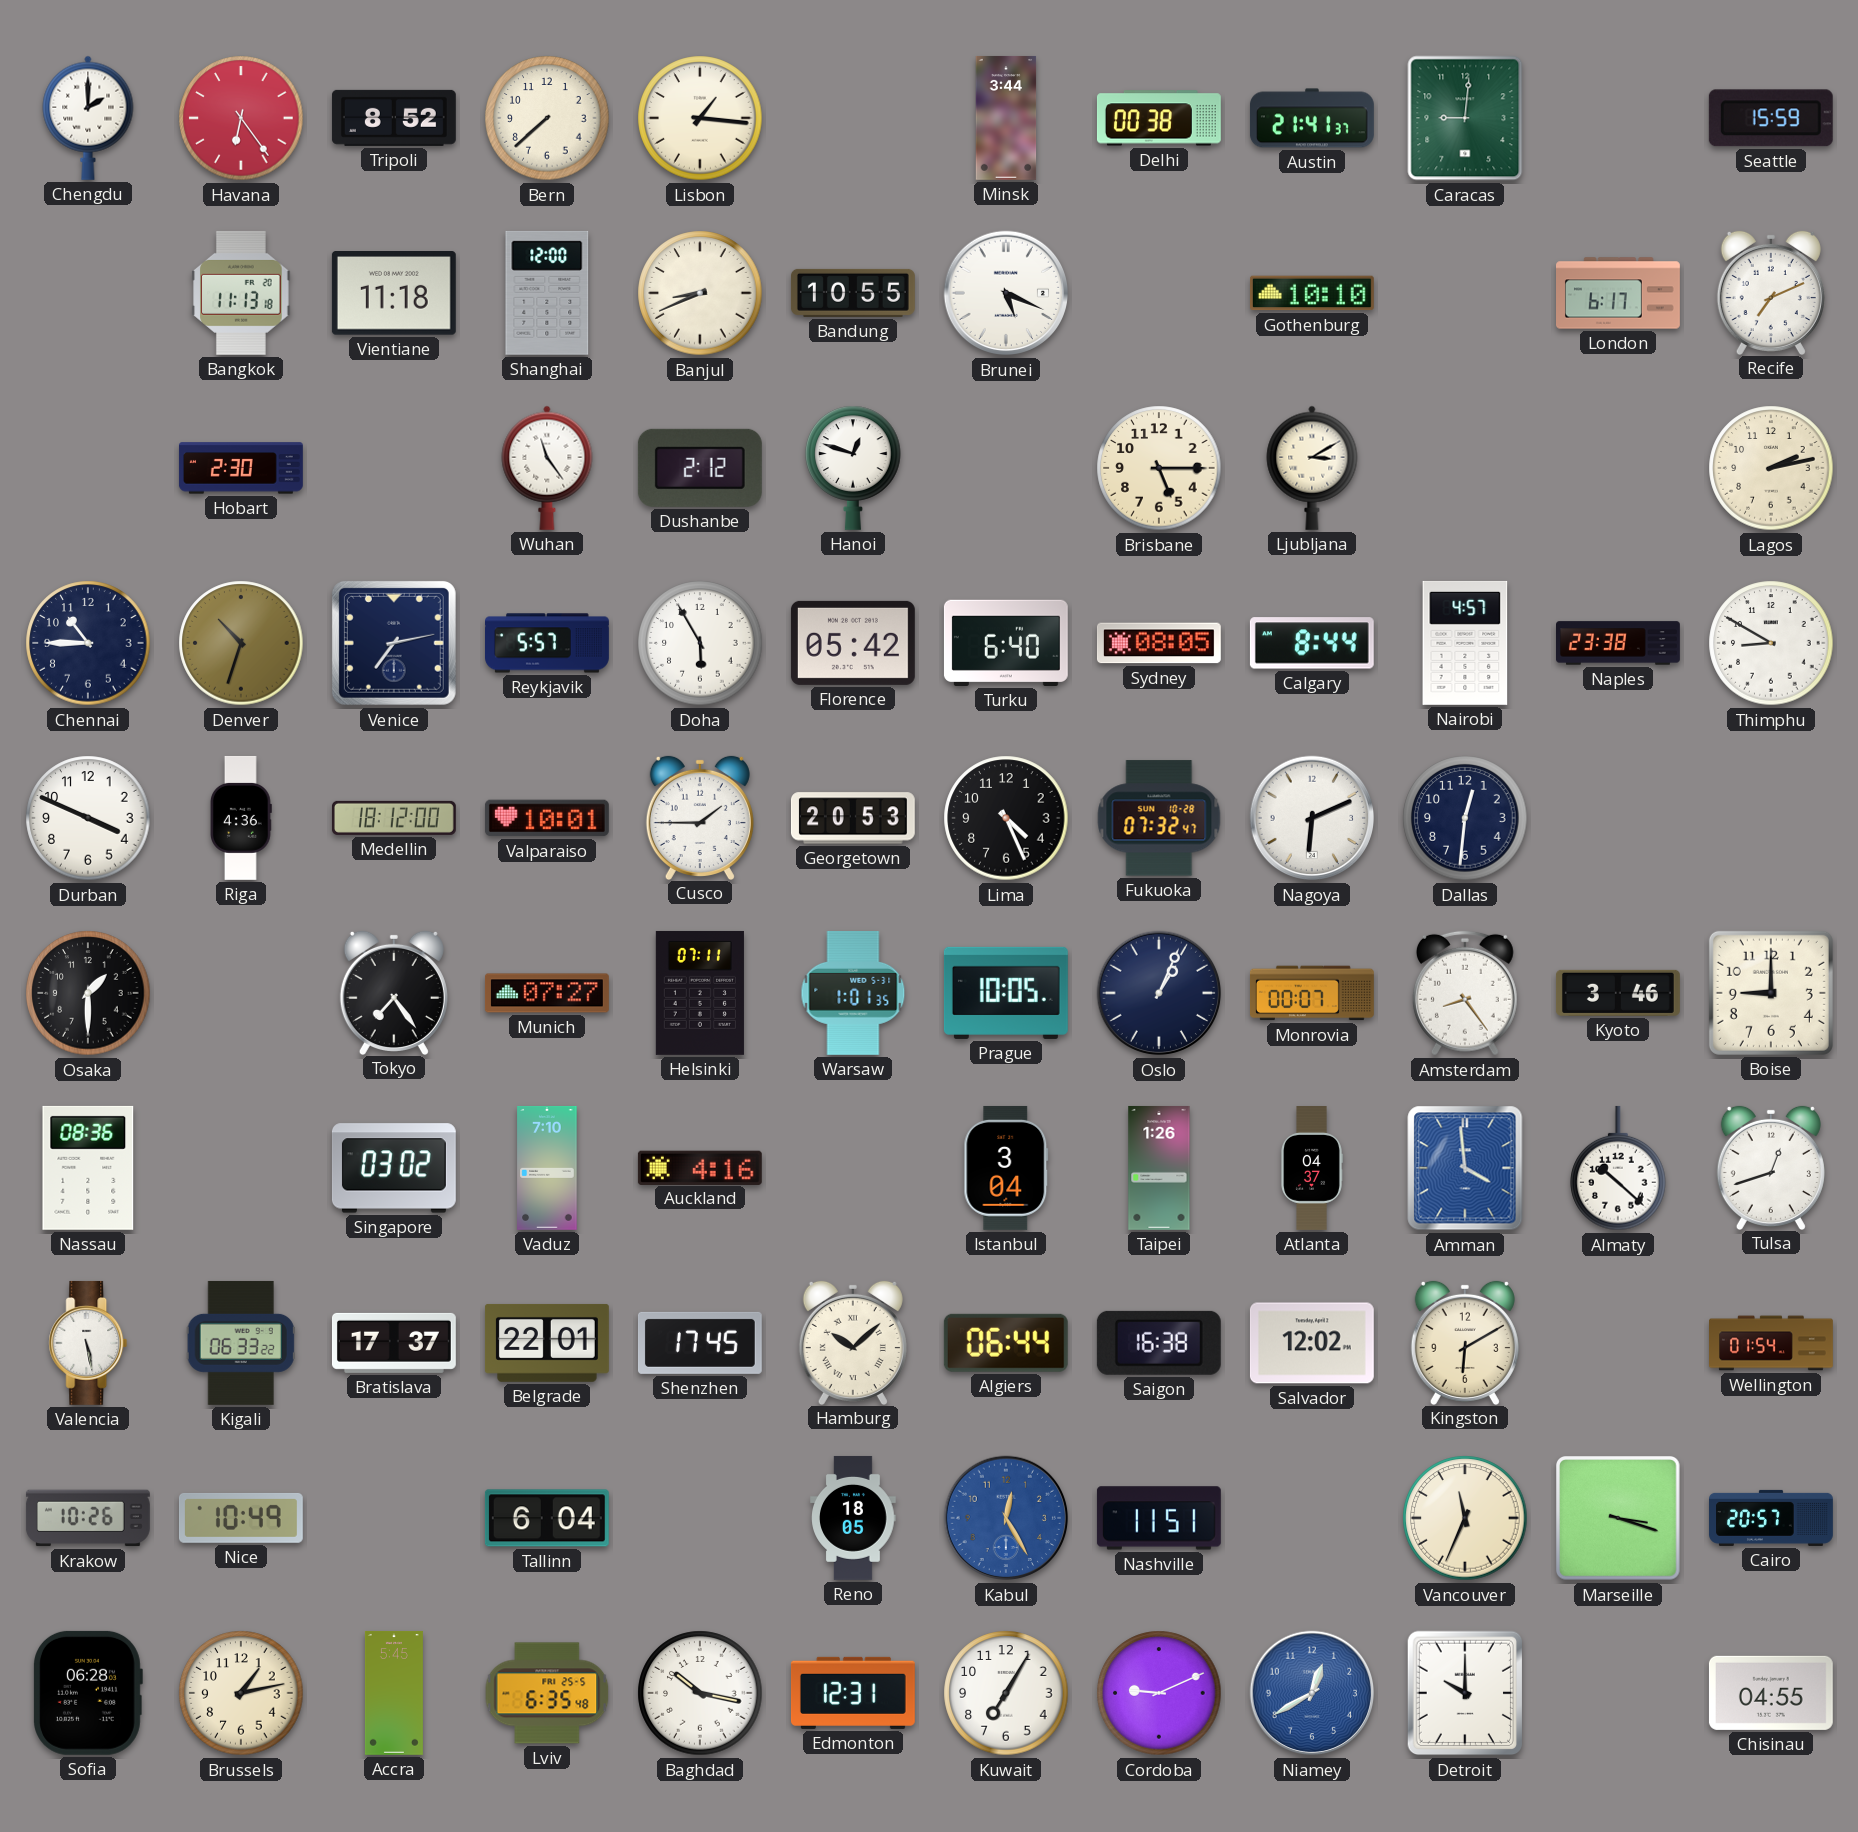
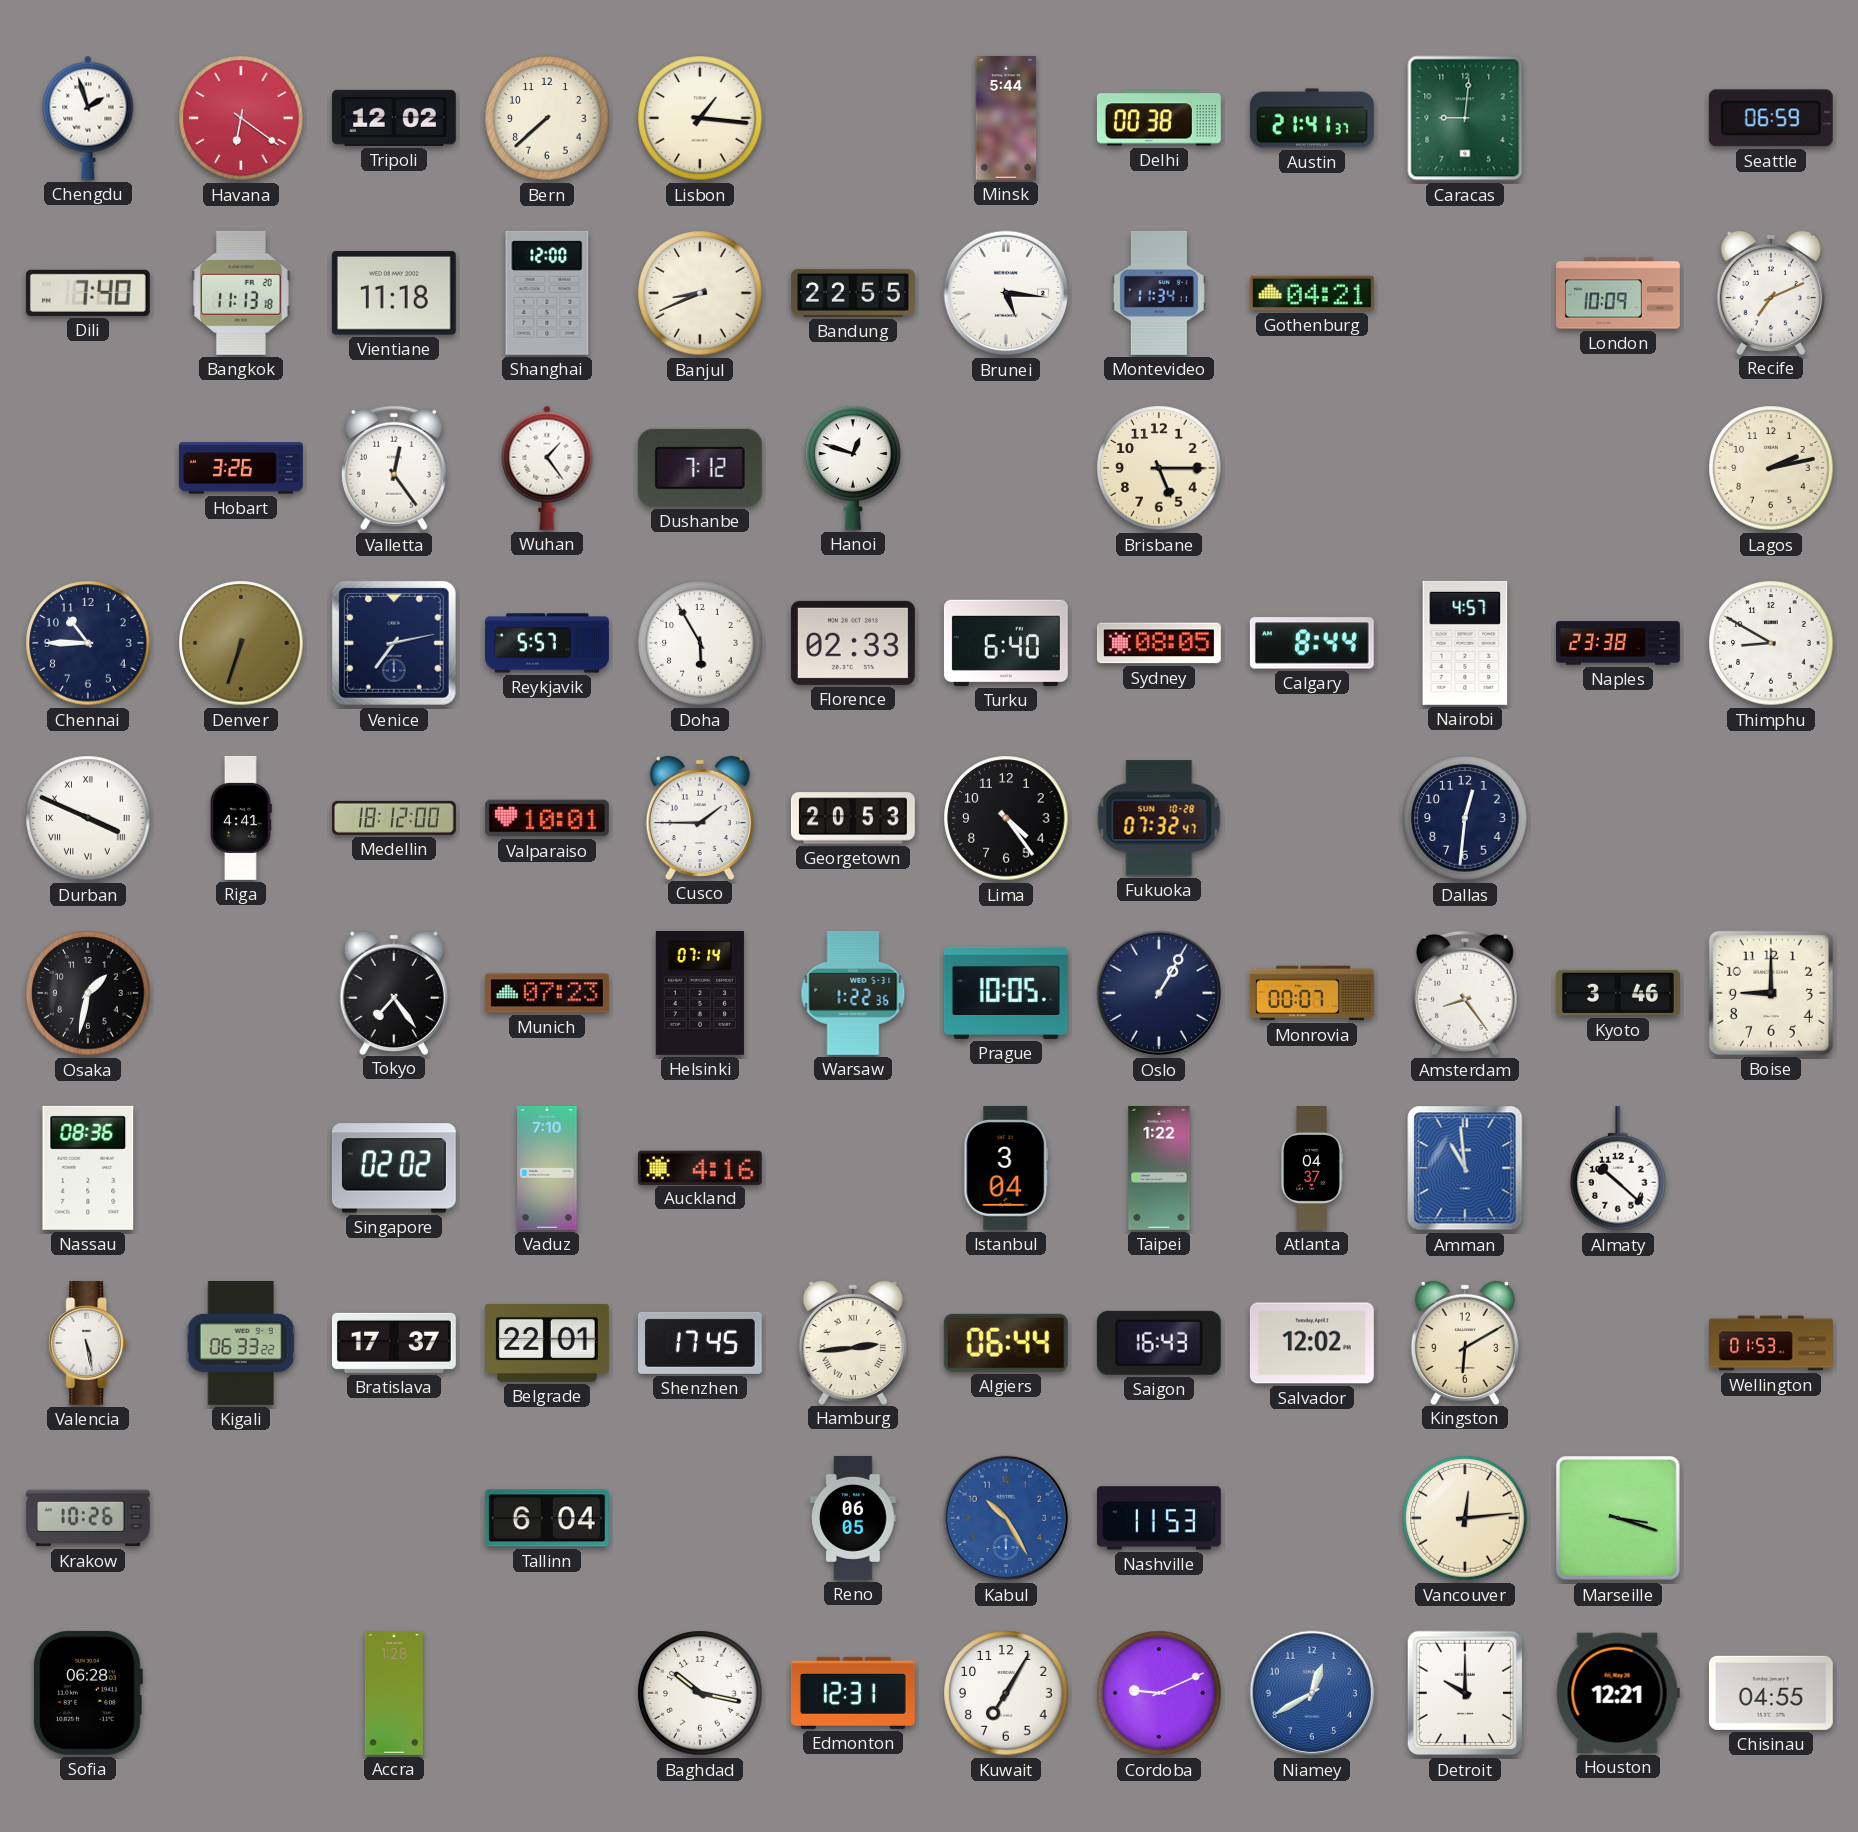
Chengdu: 2:00 -> 1:57
Havana: 6:24 -> 6:21
Tripoli: 8:52 -> 12:02
Minsk: 3:44 -> 5:44
Seattle: 15:59 -> 06:59
Dili: none -> 7:40
Bandung: 10:55 -> 22:55
Brunei: 5:19 -> 5:16
Montevideo: none -> 11:34
Gothenburg: 10:10 -> 04:21
London: 6:17 -> 10:09
Hobart: 2:30 -> 3:26
Valletta: none -> 12:24
Wuhan: 11:24 -> 1:24
Dushanbe: 2:12 -> 7:12
Ljubljana: 3:10 -> none
Denver: 10:33 -> 6:33
Florence: 05:42 -> 02:33
Durban numerals: Arabic -> Roman
Riga: 4:36 -> 4:41
Lima: 4:26 -> 4:24
Nagoya: 6:11 -> none
Osaka: 1:30 -> 1:32
Munich: 07:27 -> 07:23
Helsinki: 07:11 -> 07:14
Warsaw: 1:01 -> 1:22
Oslo: 1:04 -> 1:05
Singapore: 03:02 -> 02:02
Taipei: 1:26 -> 1:22
Amman: 3:59 -> 10:59
Tulsa: 12:42 -> none
Hamburg: 10:08 -> 2:44
Saigon: 16:38 -> 16:43
Wellington: 01:54 -> 01:53
Nice: 10:49 -> none
Reno: 18:05 -> 06:05
Kabul: 12:25 -> 10:25
Nashville: 11:51 -> 11:53
Vancouver: 11:34 -> 12:14
Cairo: 20:57 -> none
Brussels: 1:13 -> none
Accra: 5:45 -> 1:28
Lviv: 6:35 -> none
Houston: none -> 12:21
